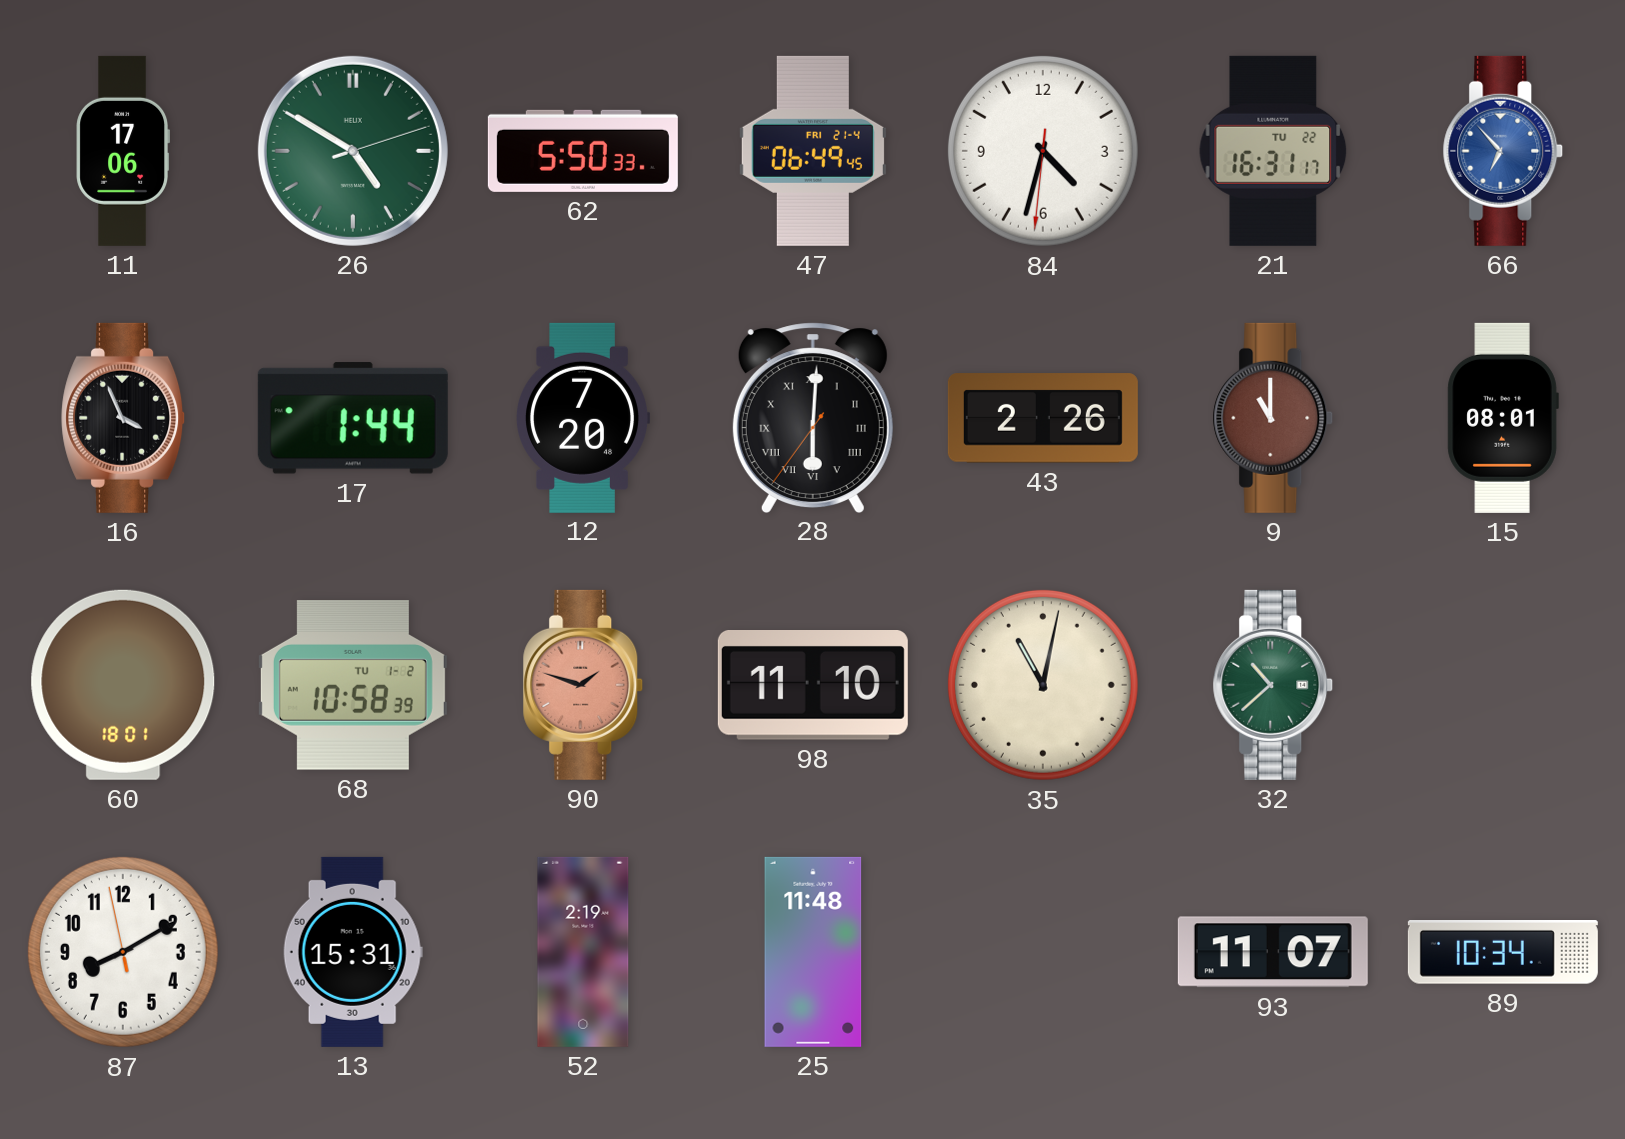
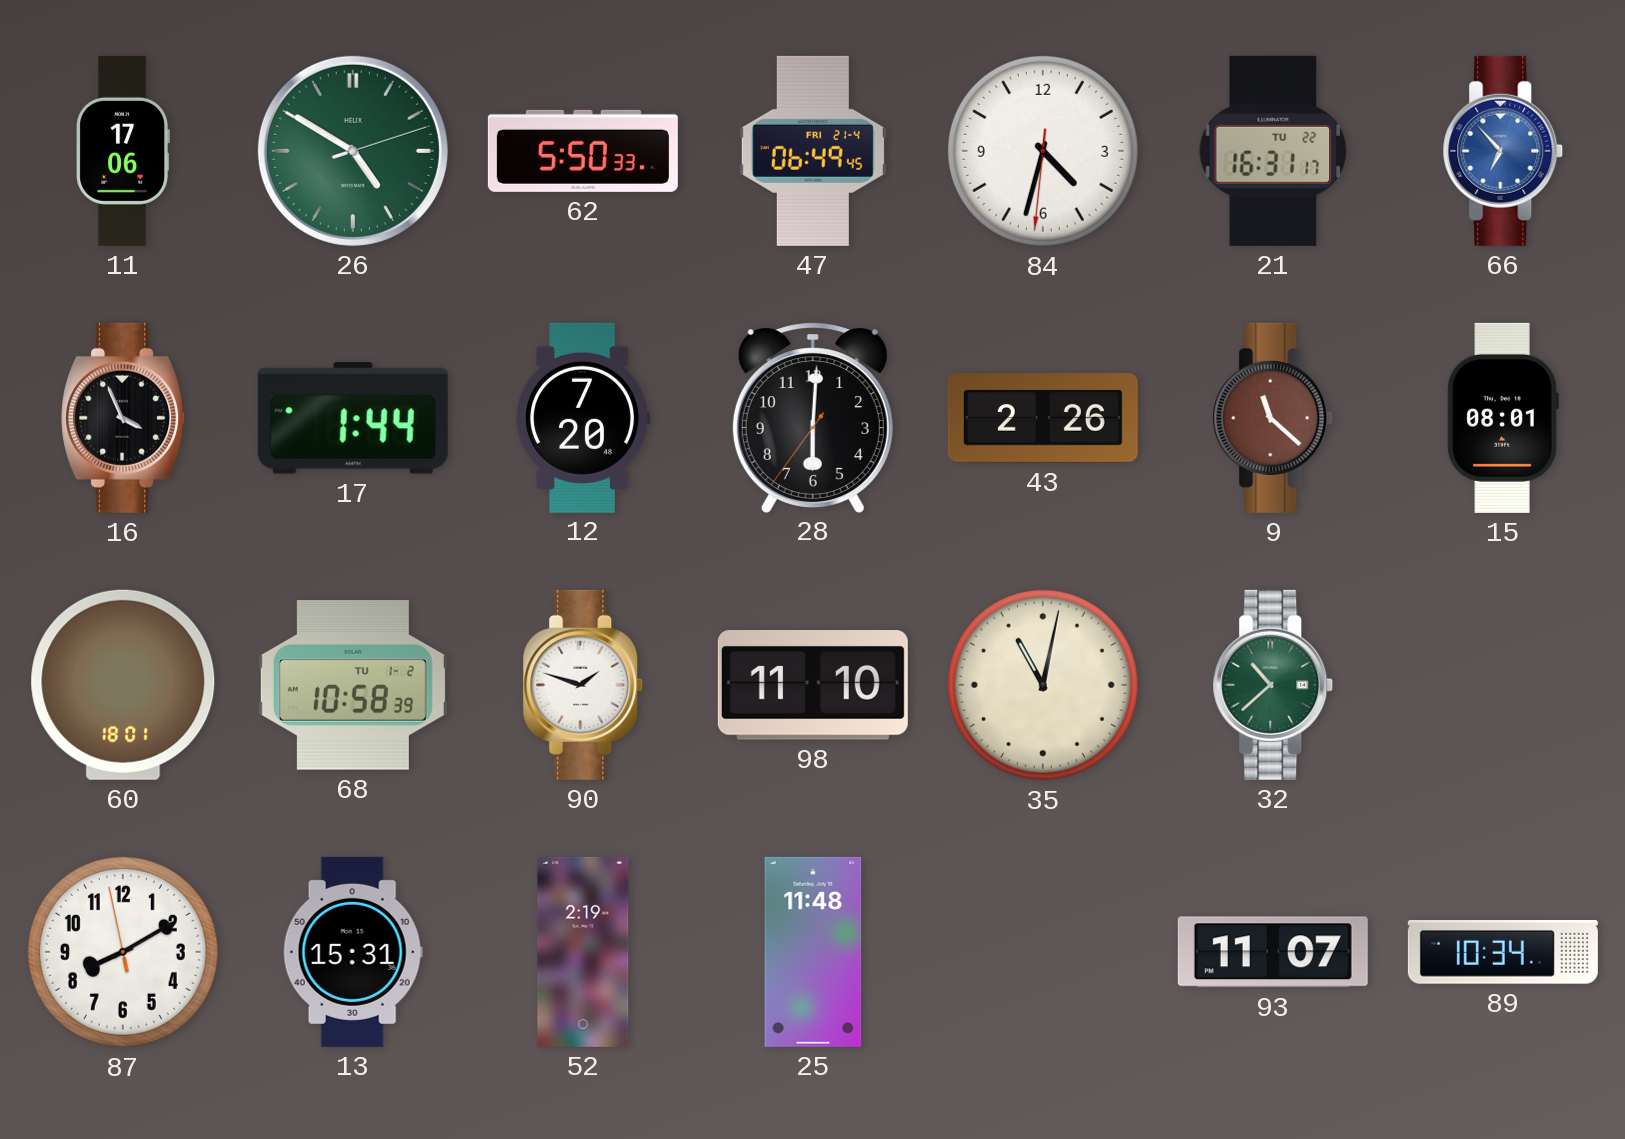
28 numerals: Roman -> Arabic
9: 11:00 -> 11:22
90 dial: salmon -> white
